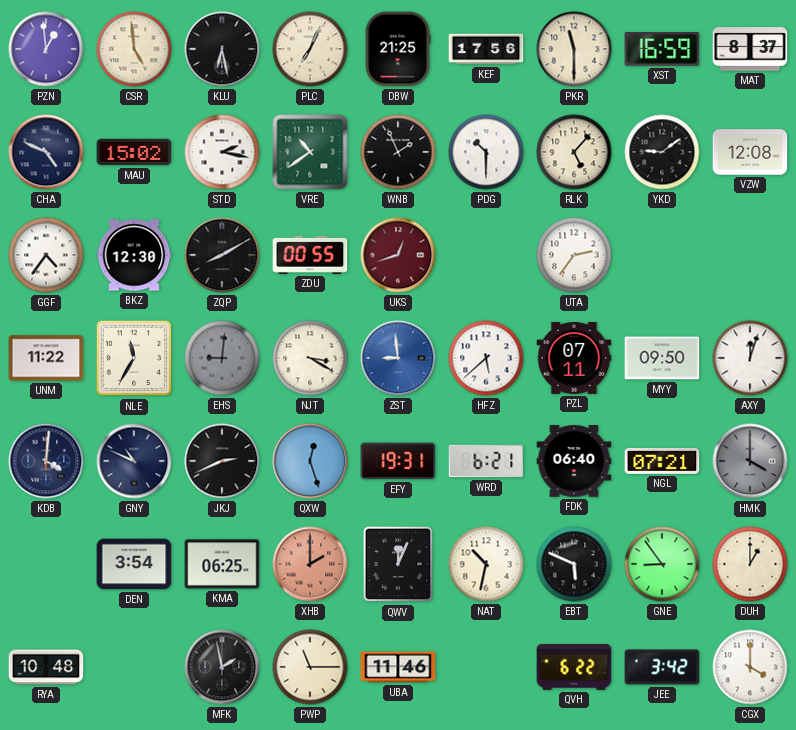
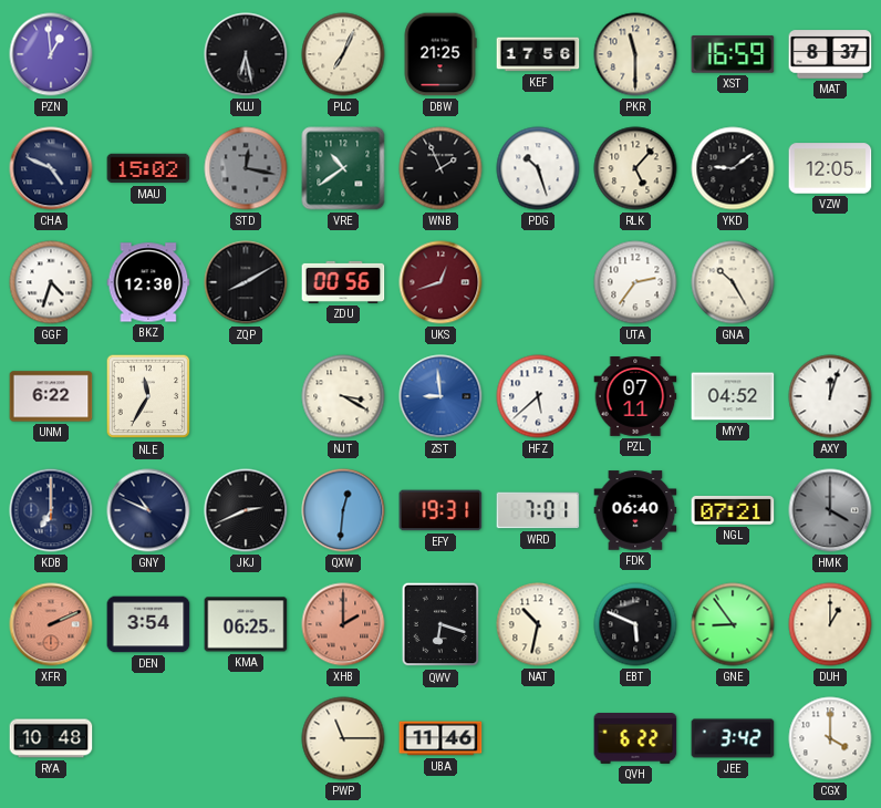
CSR: 4:59 -> none
STD: 2:17 -> 12:17
STD dial: white -> grey
PDG: 10:30 -> 10:27
VZW: 12:08 -> 12:05
GGF: 4:36 -> 4:33
ZDU: 00:55 -> 00:56
GNA: none -> 10:25
UNM: 11:22 -> 6:22
EHS: 9:01 -> none
MYY: 09:50 -> 04:52
KDB: 4:01 -> 7:00
QXW: 12:27 -> 12:31
WRD: 6:21 -> 7:01
XFR: none -> 2:11
QWV: 12:04 -> 6:18
MFK: 1:58 -> none
